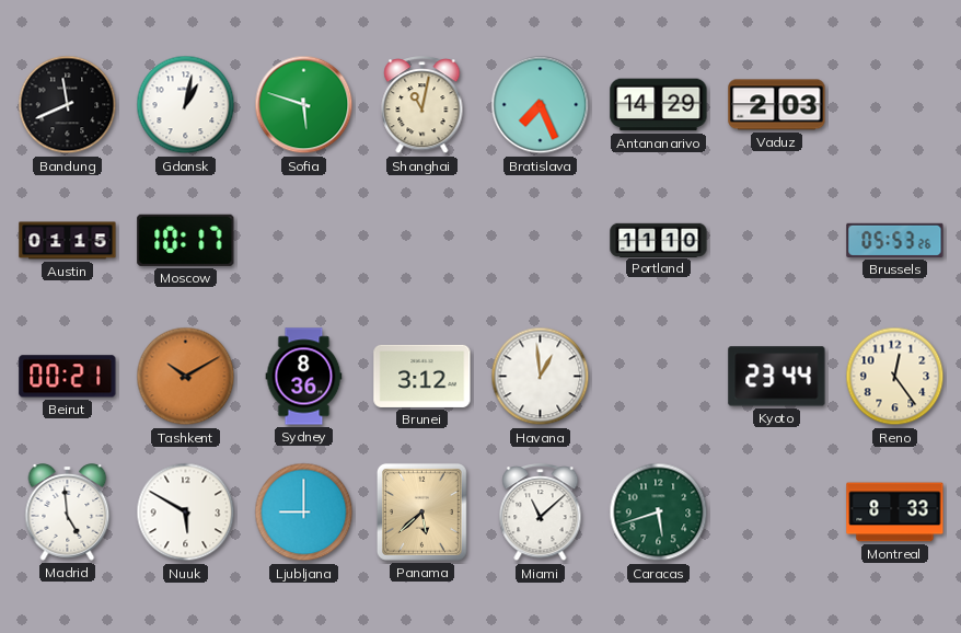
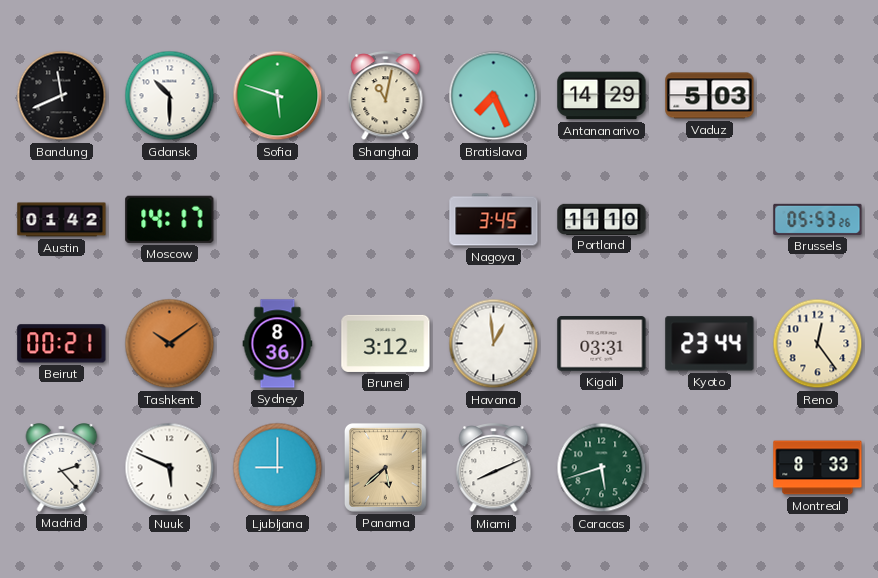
Gdansk: 1:02 -> 10:30
Vaduz: 2:03 -> 5:03
Austin: 01:15 -> 01:42
Moscow: 10:17 -> 14:17
Nagoya: none -> 3:45
Tashkent: 10:10 -> 10:09
Kigali: none -> 03:31
Madrid: 4:59 -> 2:23
Nuuk: 5:50 -> 5:49
Miami: 11:08 -> 8:11
